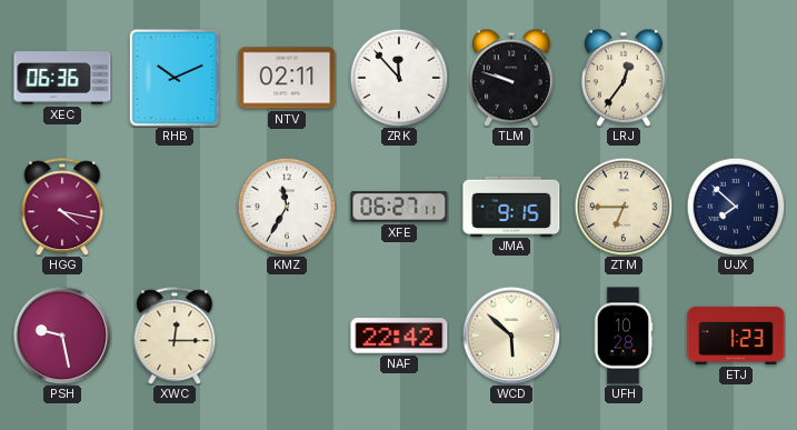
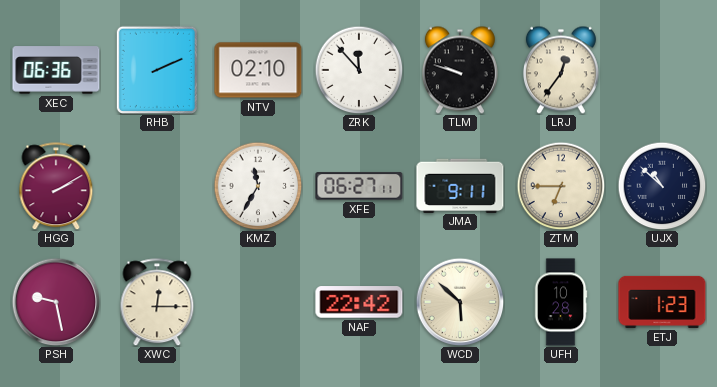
RHB: 10:11 -> 2:11
NTV: 02:11 -> 02:10
HGG: 4:17 -> 2:10
JMA: 9:15 -> 9:11
UJX: 7:52 -> 10:52
